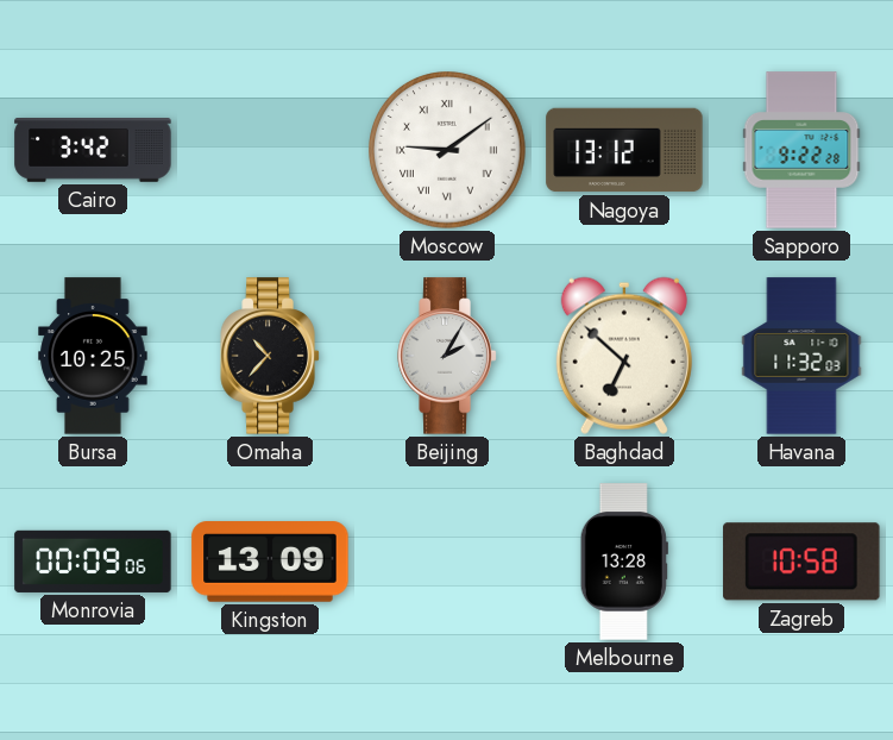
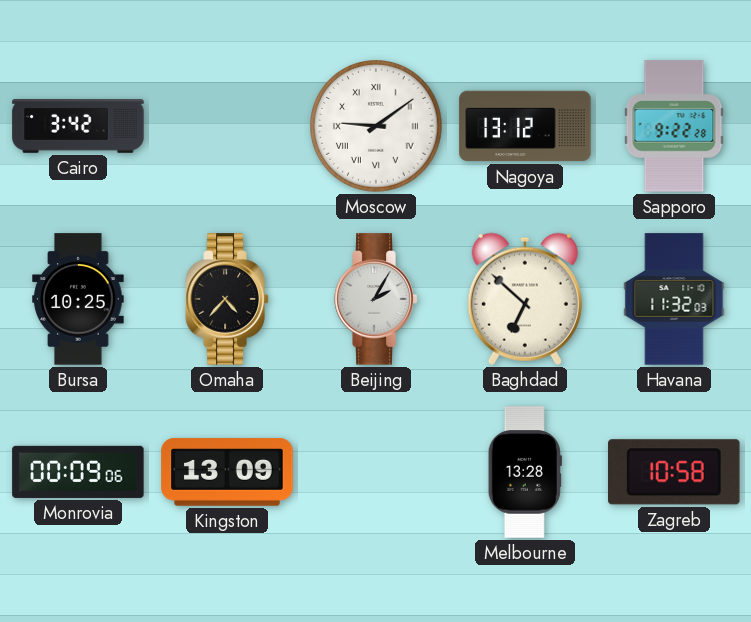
Omaha: 10:37 -> 4:37
